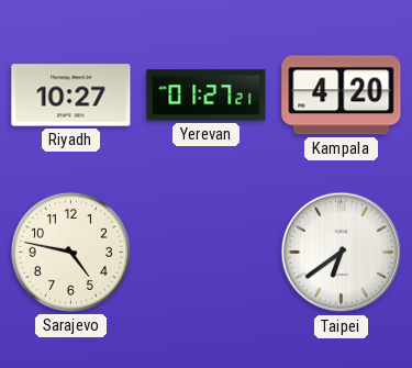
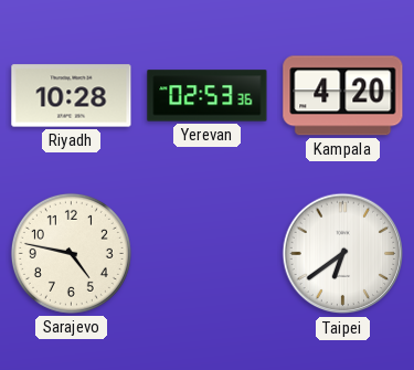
Riyadh: 10:27 -> 10:28
Yerevan: 01:27 -> 02:53
